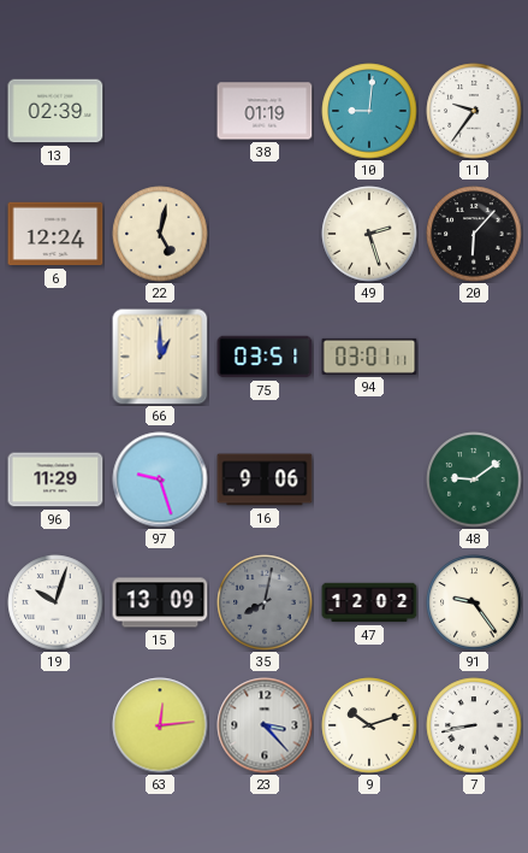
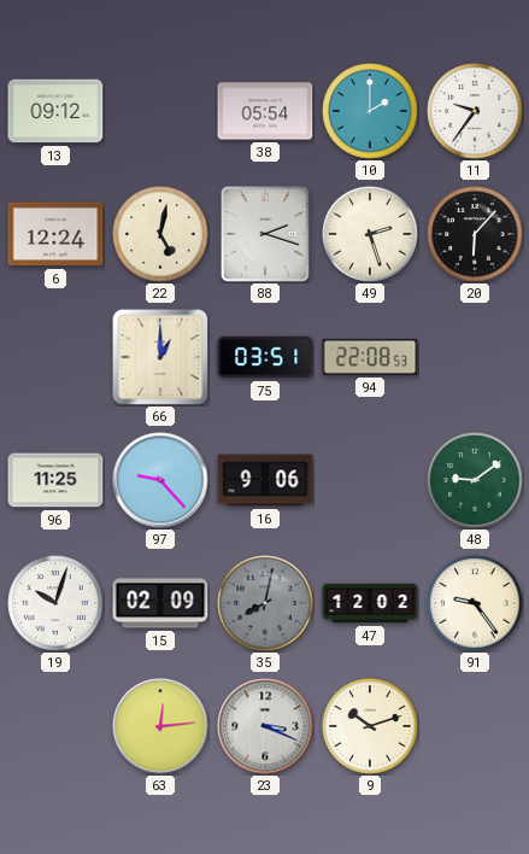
13: 02:39 -> 09:12
38: 01:19 -> 05:54
10: 9:01 -> 2:00
88: none -> 2:18
94: 03:01 -> 22:08
96: 11:29 -> 11:25
97: 9:27 -> 9:23
15: 13:09 -> 02:09
23: 3:23 -> 3:19
7: 8:43 -> none
